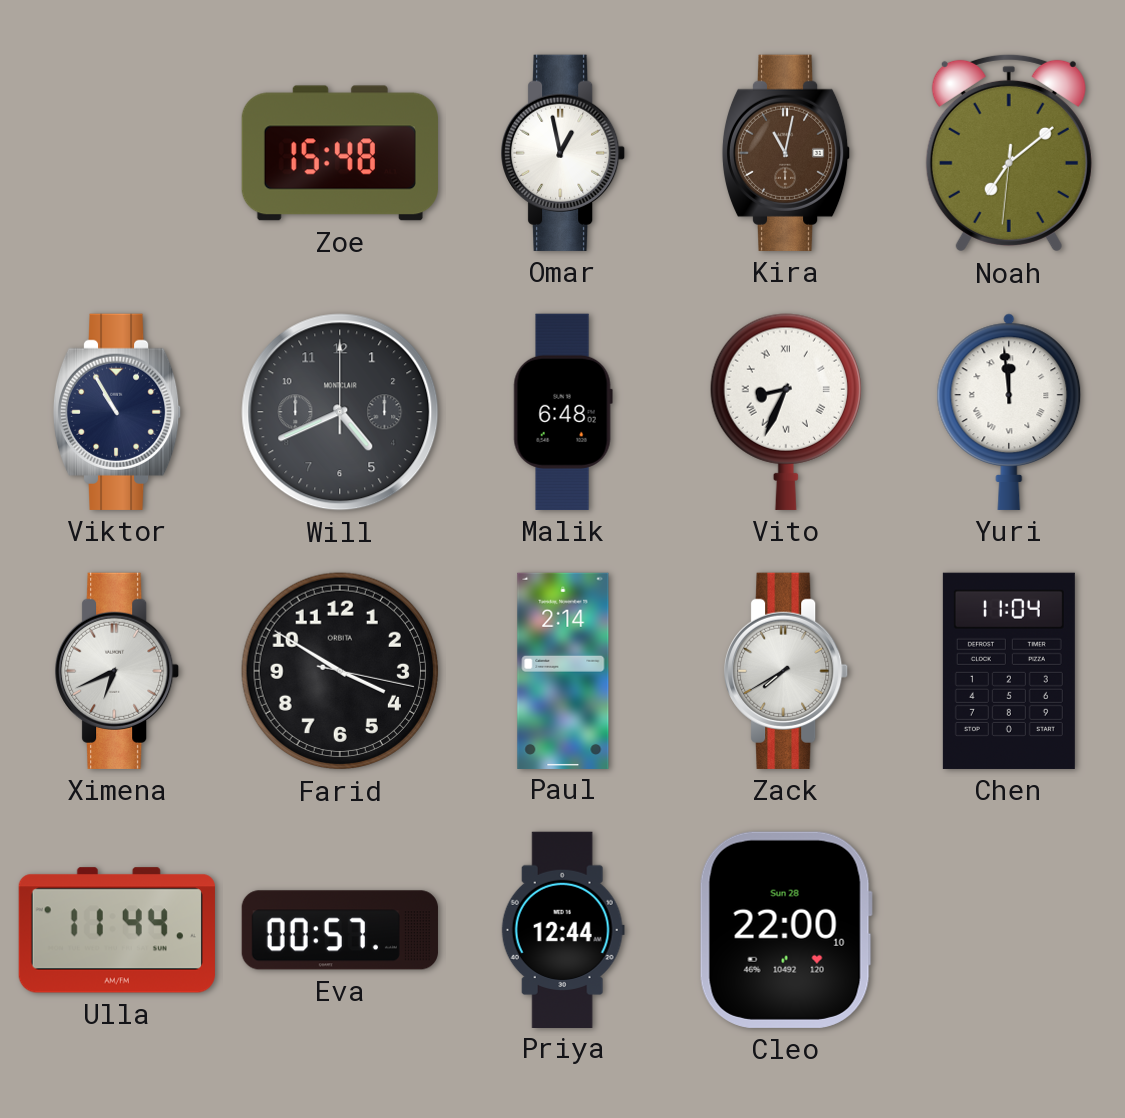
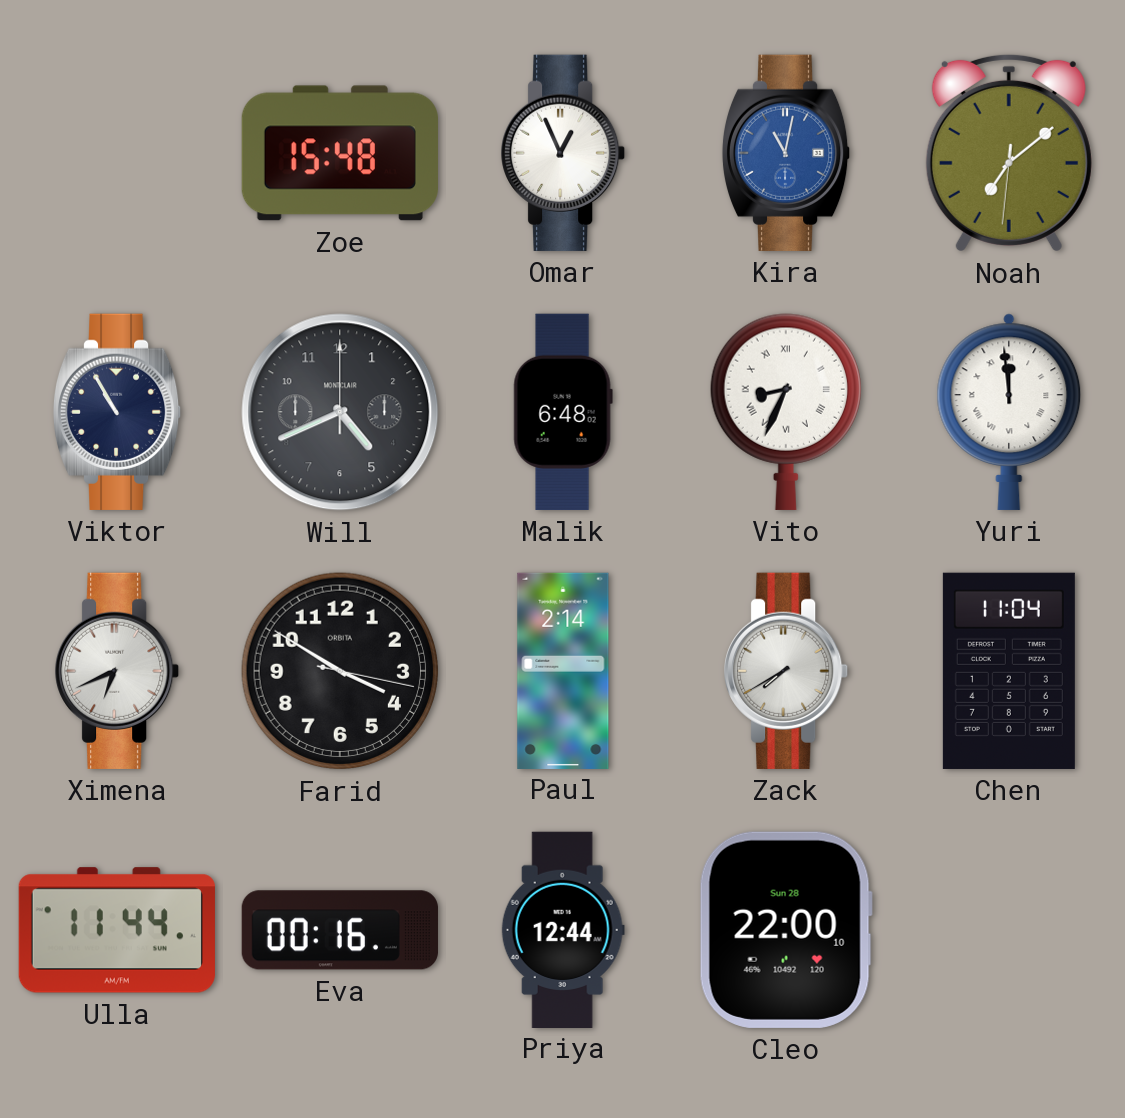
Omar: 12:58 -> 12:56
Kira dial: brown -> blue
Eva: 00:57 -> 00:16
